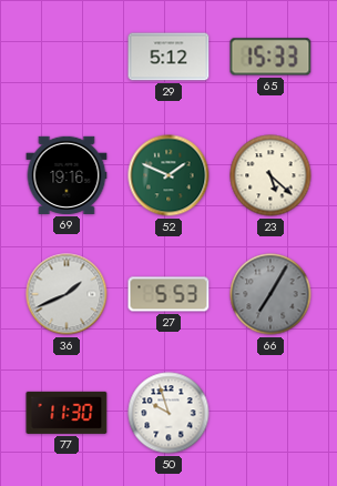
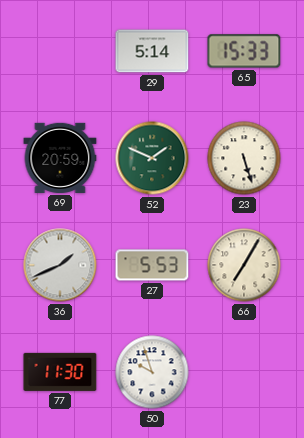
29: 5:12 -> 5:14
69: 19:16 -> 20:59
23: 5:22 -> 5:27
66 dial: grey -> cream
